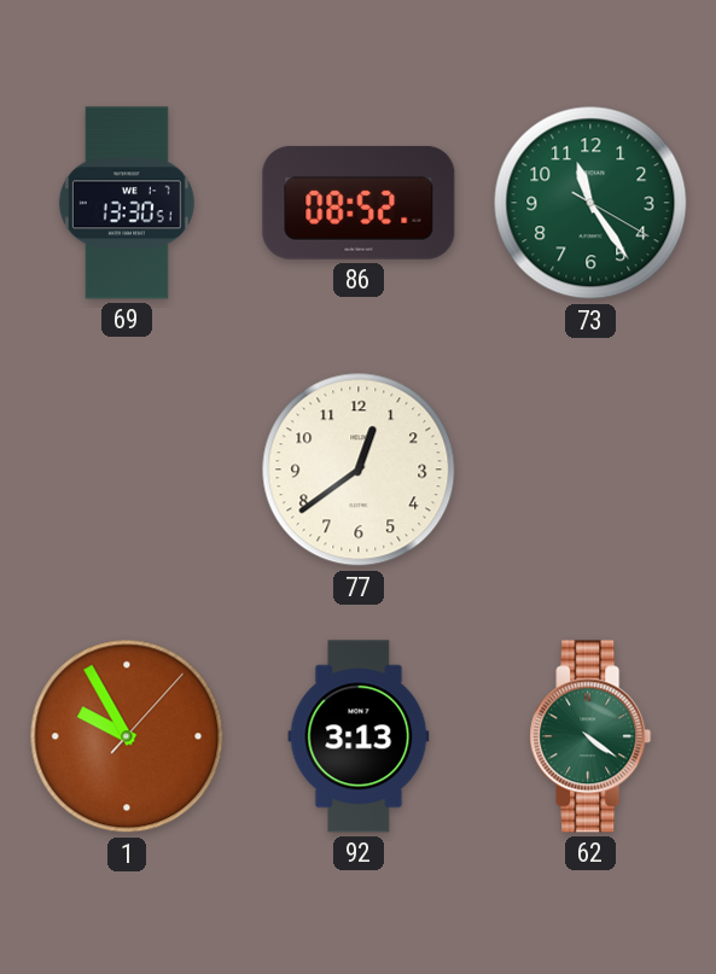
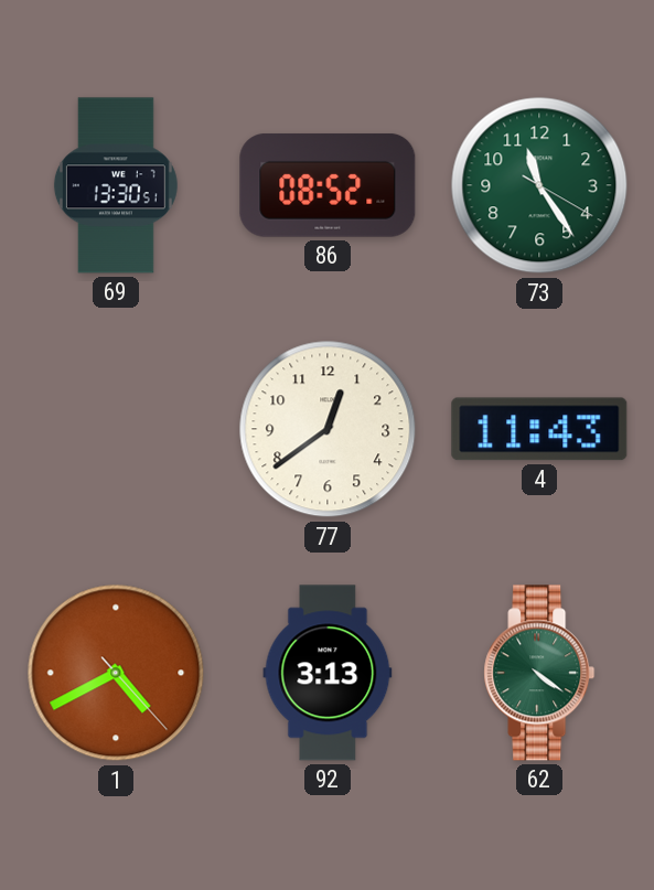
4: none -> 11:43
1: 9:55 -> 4:40
